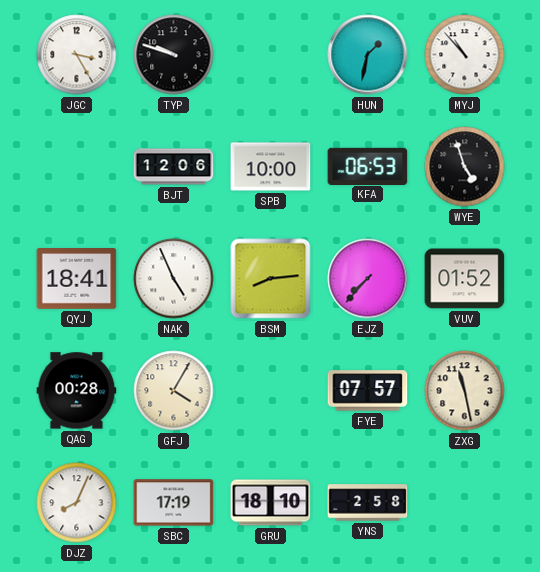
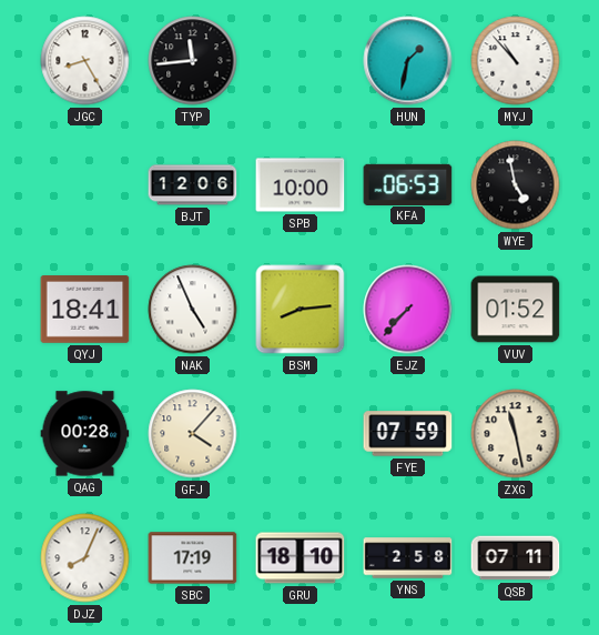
JGC: 3:25 -> 8:25
TYP: 9:48 -> 11:44
WYE: 4:57 -> 4:58
GFJ: 4:05 -> 4:07
FYE: 07:57 -> 07:59
QSB: none -> 07:11
